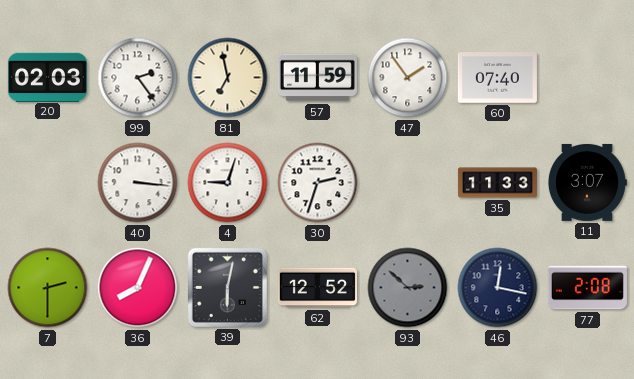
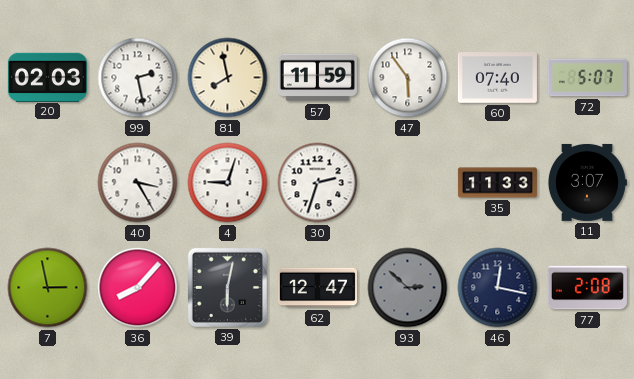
99: 2:24 -> 2:28
81: 6:58 -> 7:58
47: 1:54 -> 5:54
72: none -> 5:07
40: 3:16 -> 3:25
7: 2:30 -> 2:58
36: 8:04 -> 8:07
62: 12:52 -> 12:47
